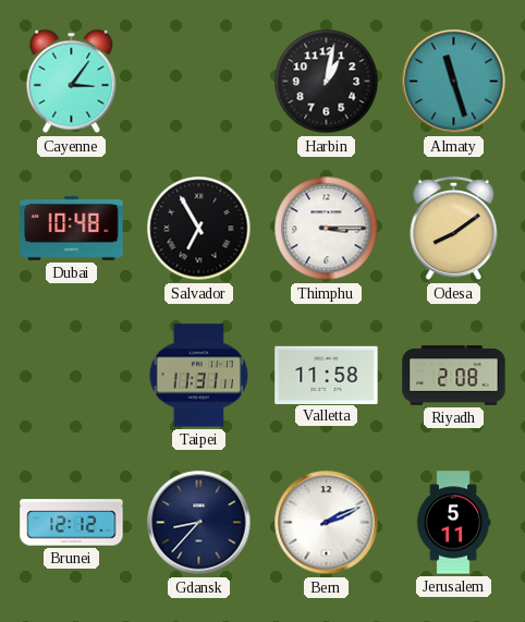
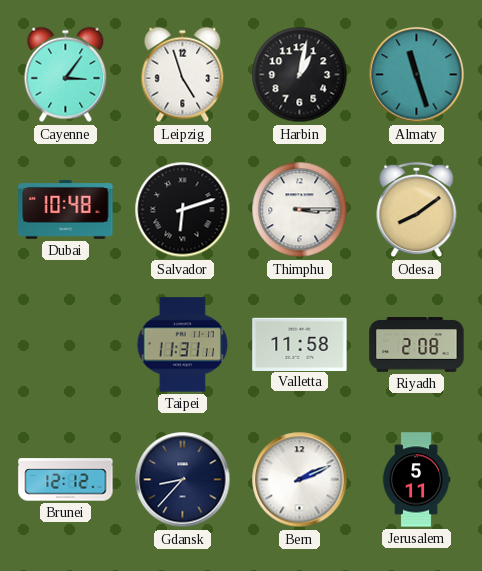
Leipzig: none -> 4:57
Salvador: 6:55 -> 6:12
